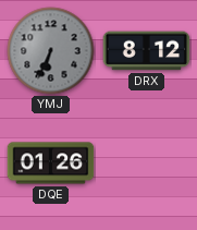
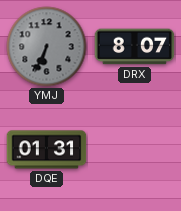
DRX: 8:12 -> 8:07
DQE: 01:26 -> 01:31
